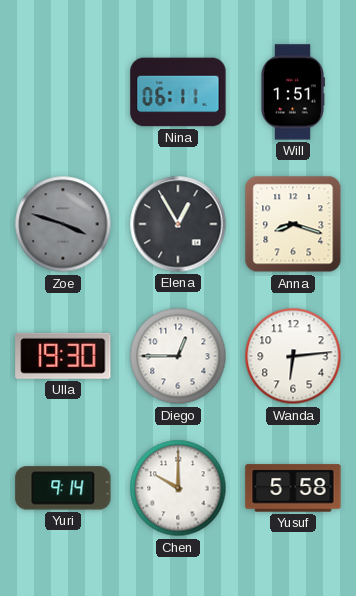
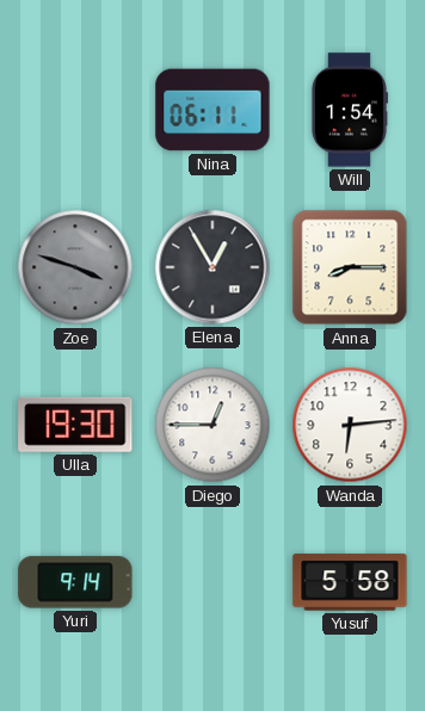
Will: 1:51 -> 1:54
Anna: 8:18 -> 8:15
Chen: 10:00 -> none
